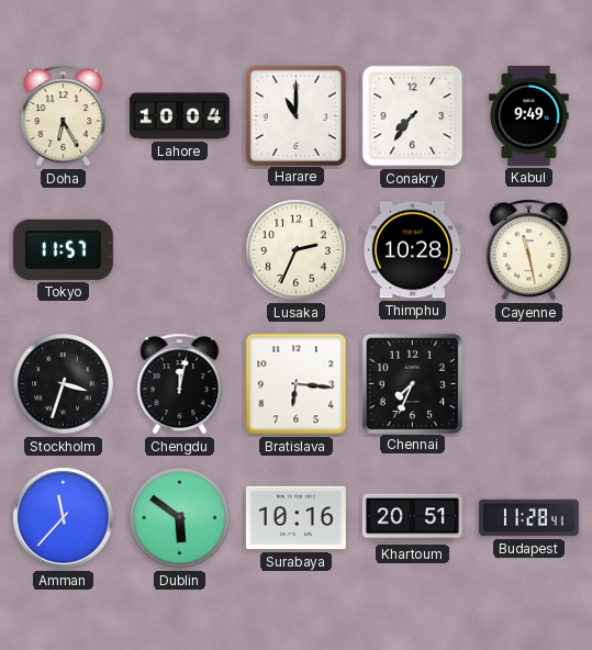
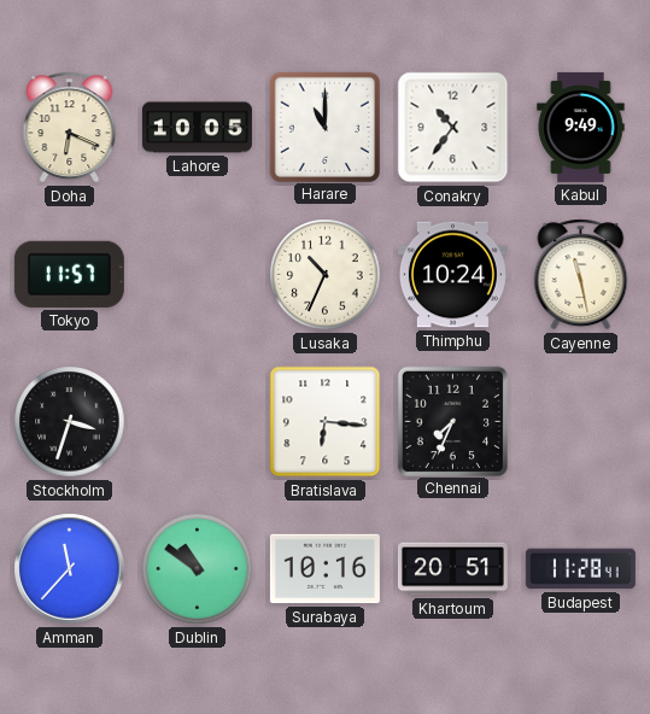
Doha: 6:25 -> 6:19
Lahore: 10:04 -> 10:05
Conakry: 7:36 -> 10:36
Lusaka: 2:34 -> 10:34
Thimphu: 10:28 -> 10:24
Chengdu: 12:02 -> none
Dublin: 5:51 -> 10:51
